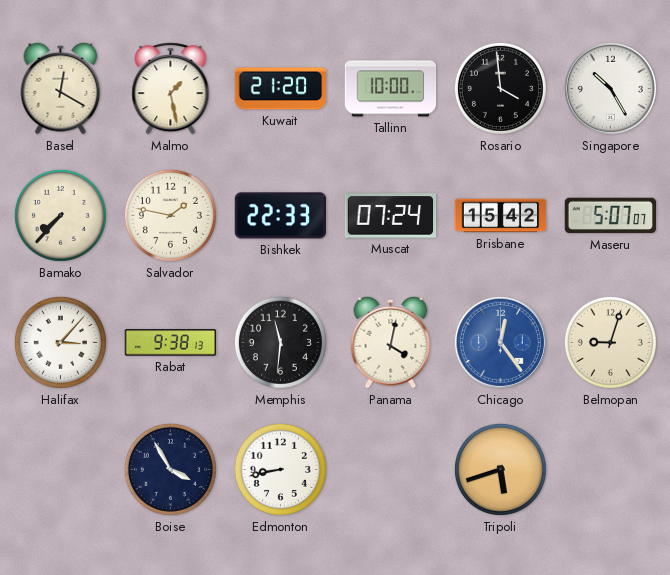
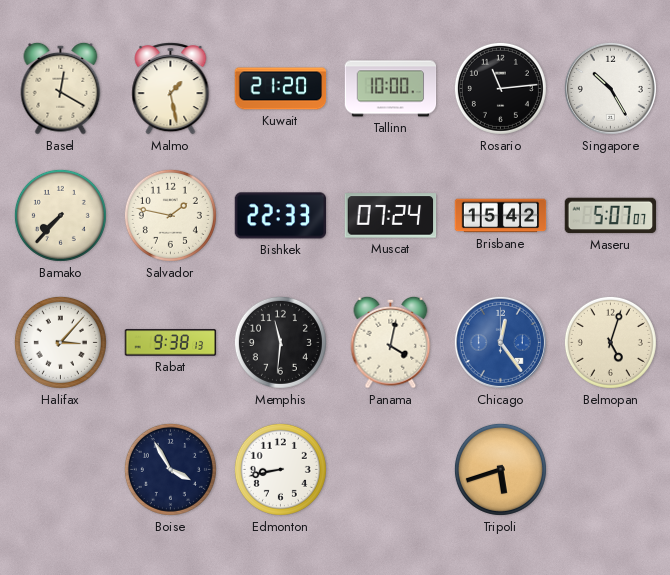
Rosario: 3:59 -> 11:14
Belmopan: 9:03 -> 5:03
